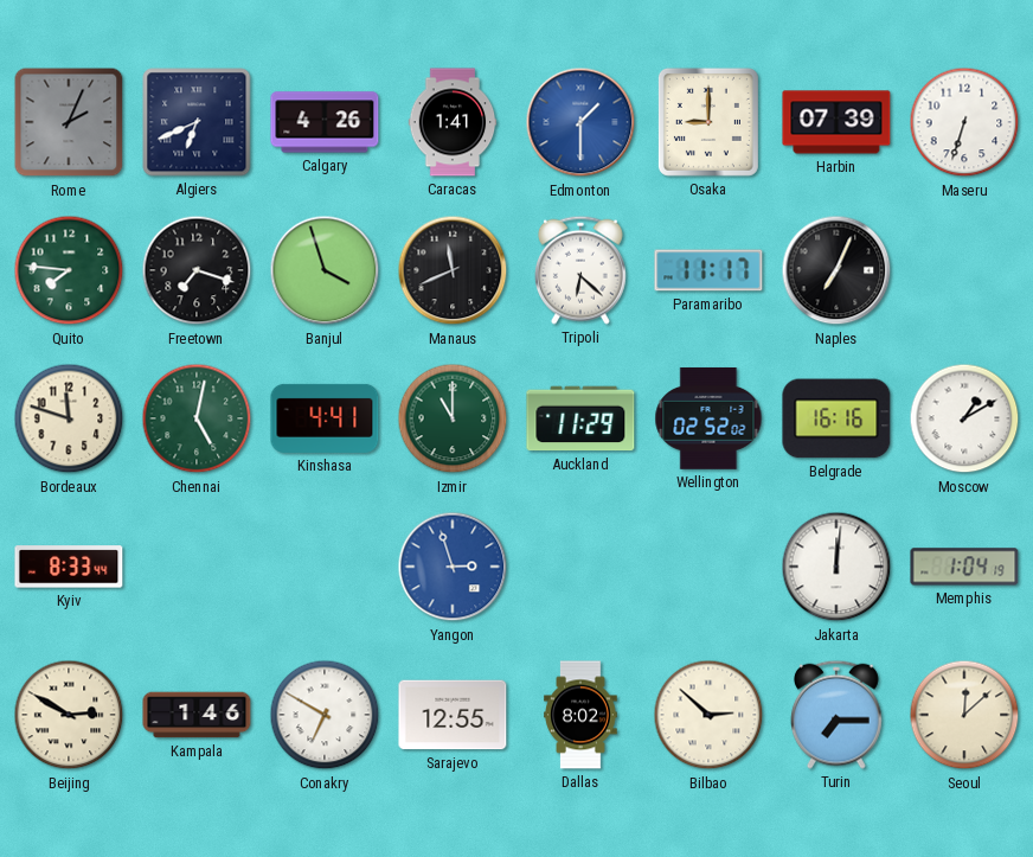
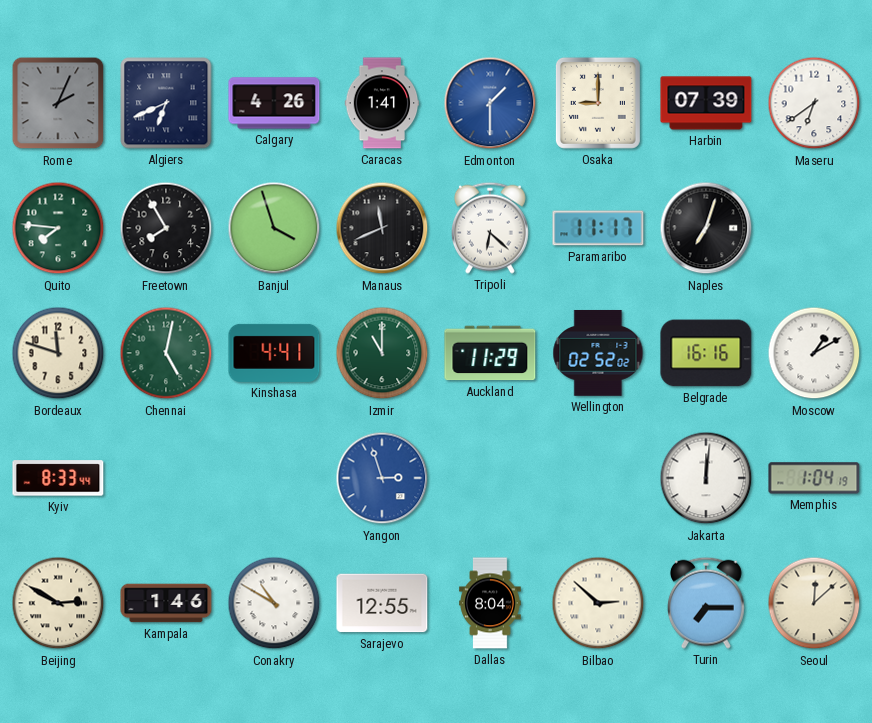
Maseru: 6:33 -> 6:39
Freetown: 7:18 -> 7:55
Naples: 7:04 -> 7:03
Conakry: 6:50 -> 10:50
Dallas: 8:02 -> 8:04
